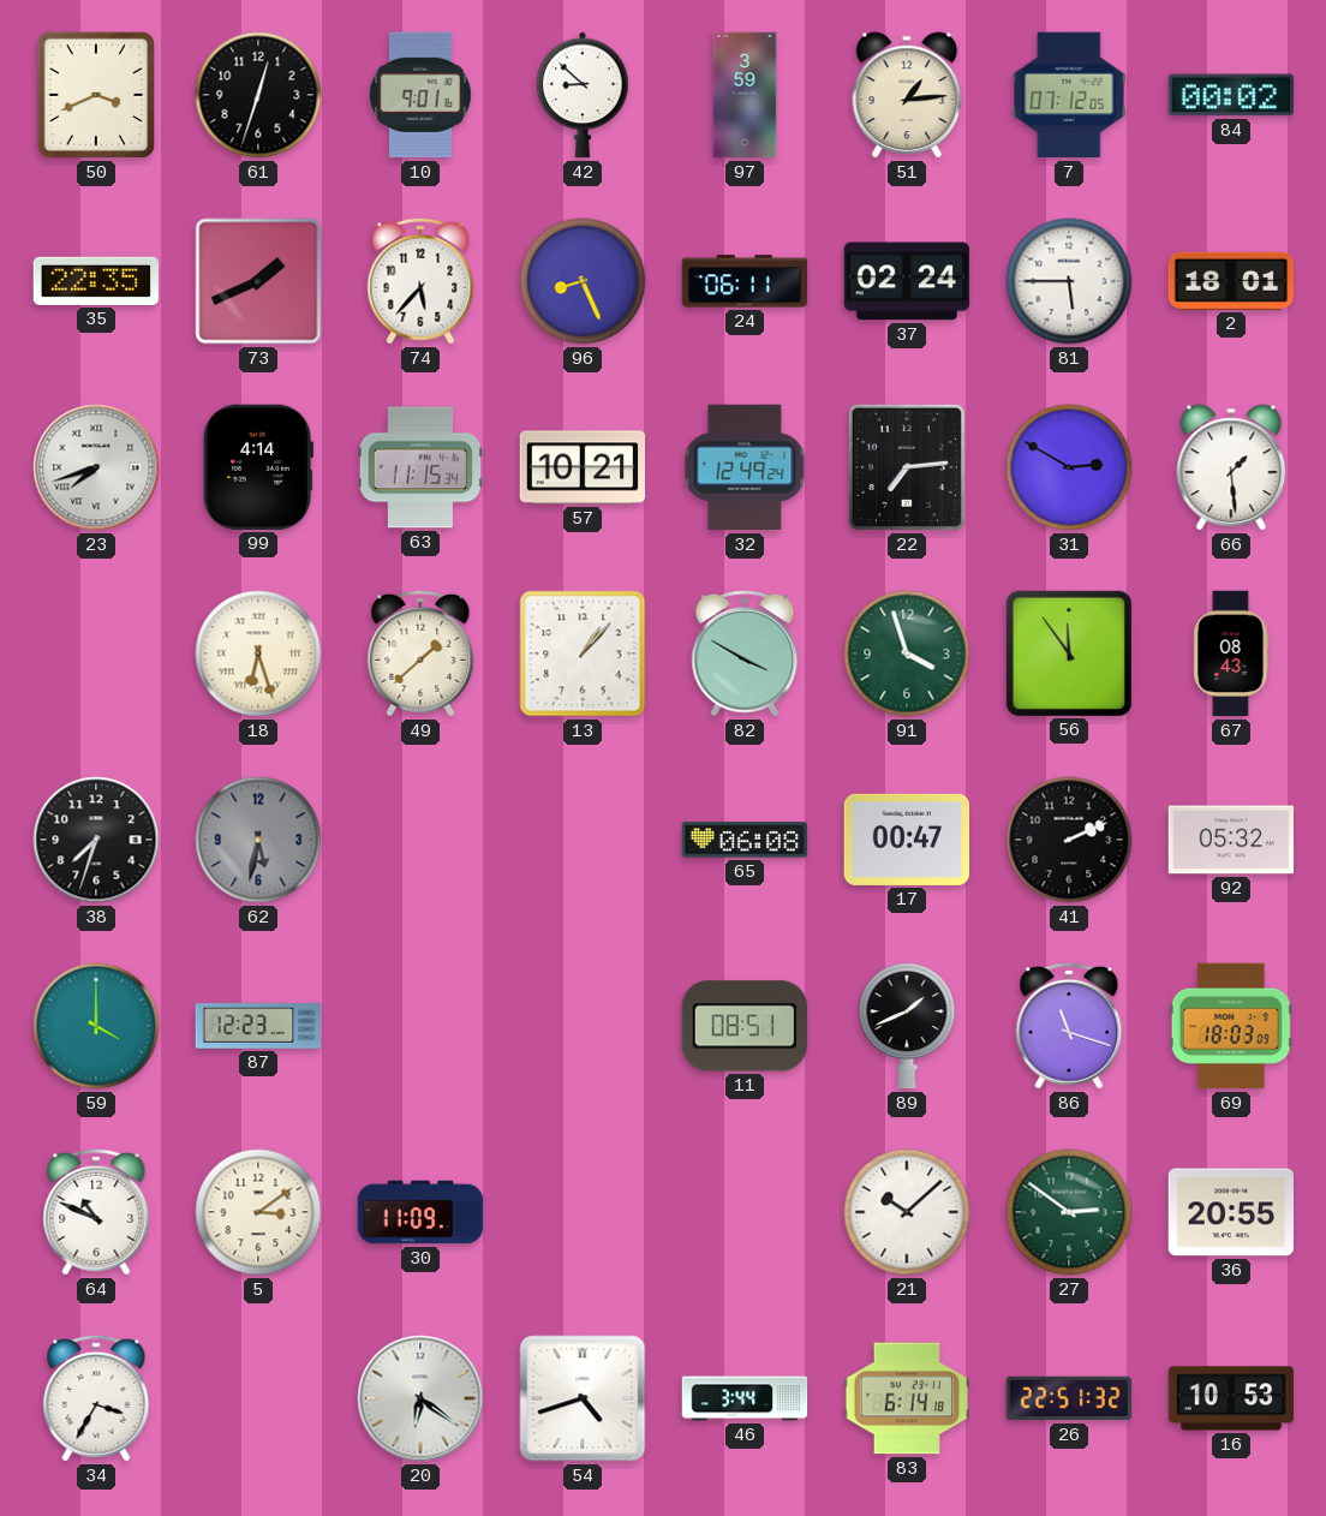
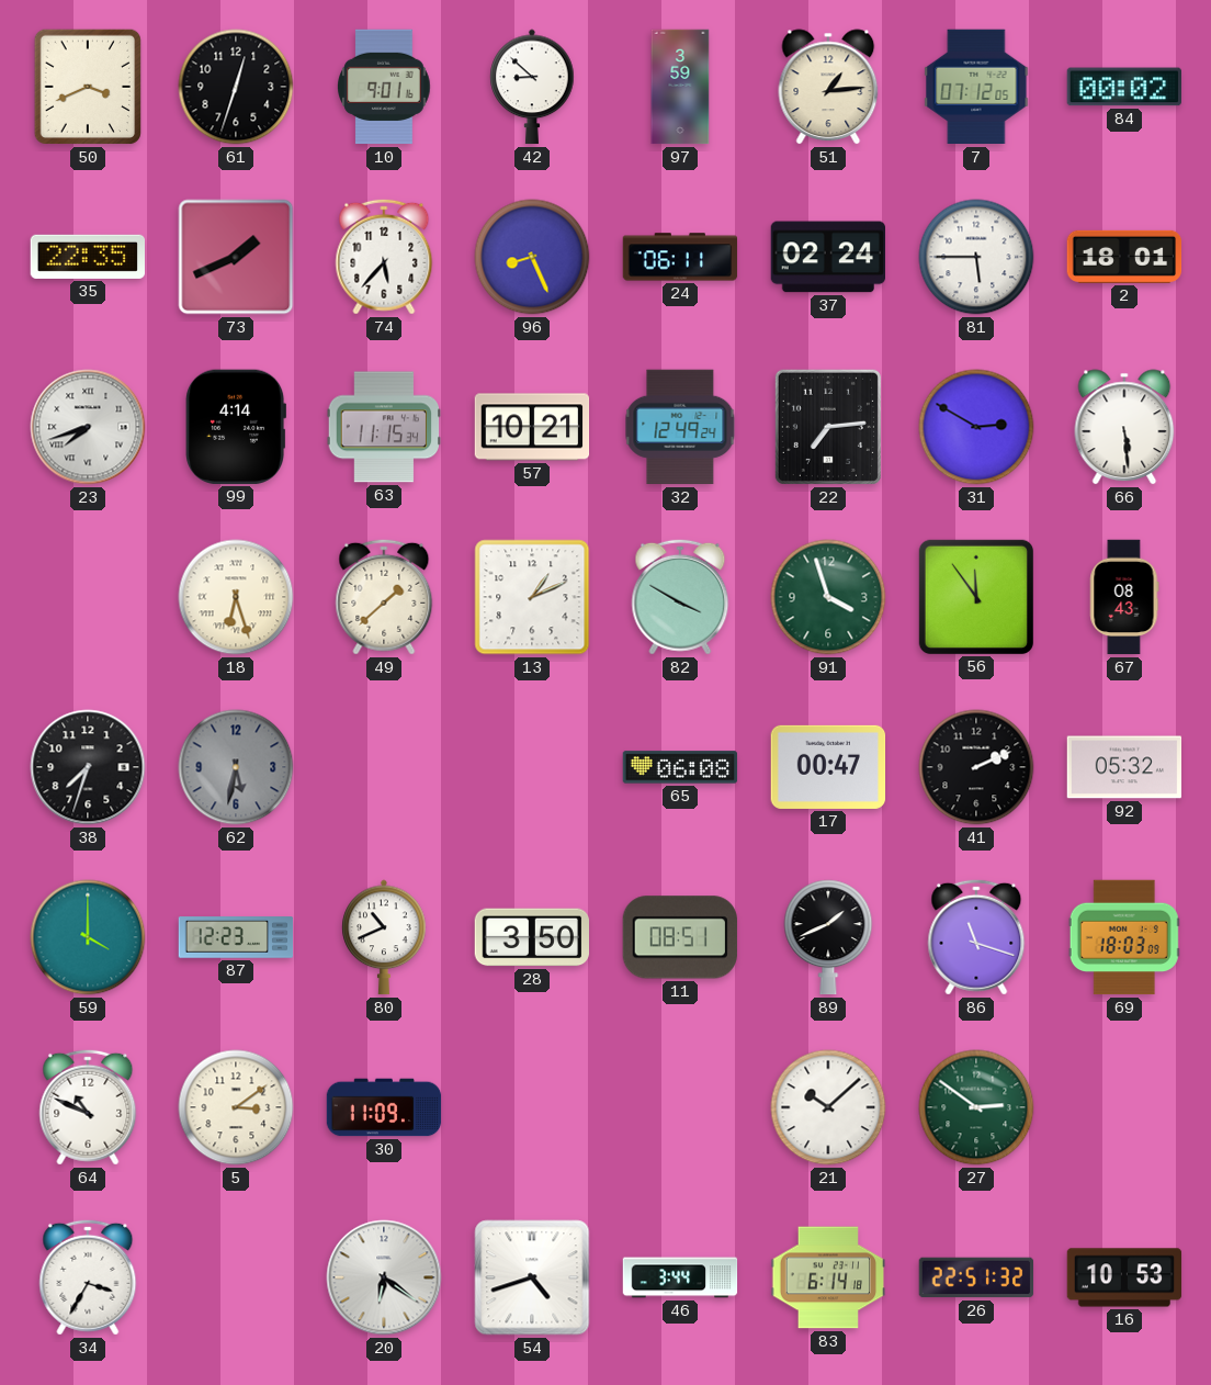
66: 1:29 -> 5:29
13: 1:07 -> 1:11
80: none -> 10:41
28: none -> 3:50
36: 20:55 -> none
